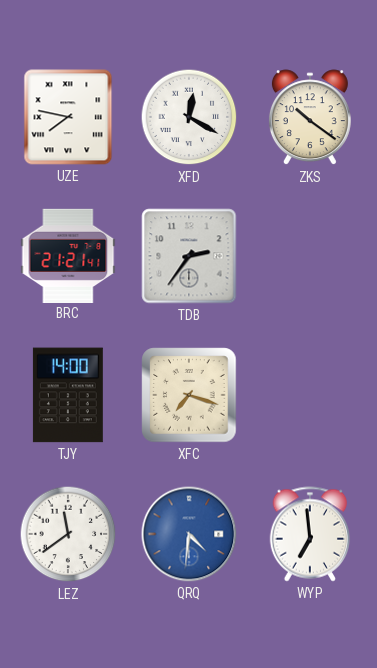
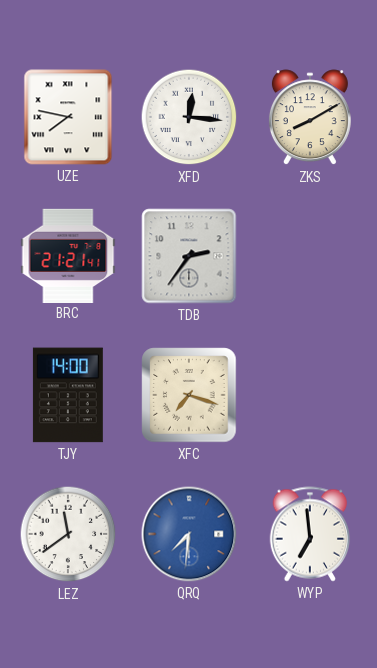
XFD: 12:20 -> 12:16
ZKS: 10:21 -> 8:10
QRQ: 4:31 -> 7:31
